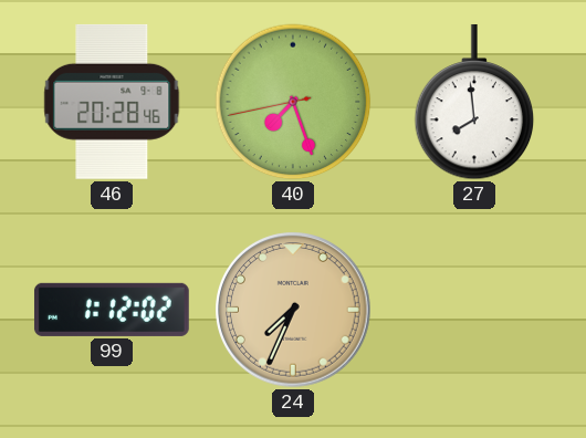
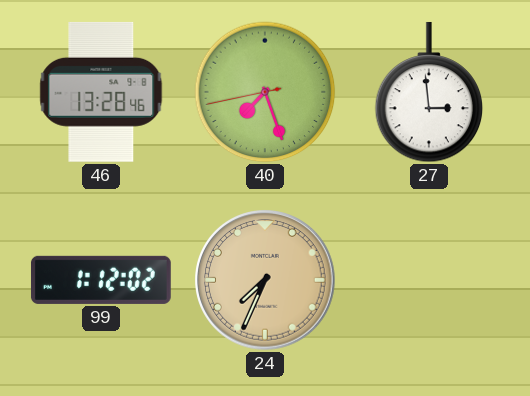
46: 20:28 -> 13:28
27: 7:59 -> 2:59
